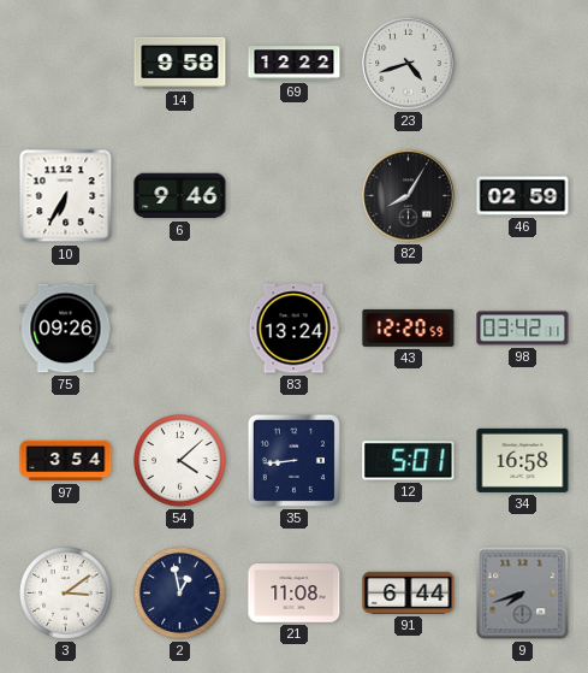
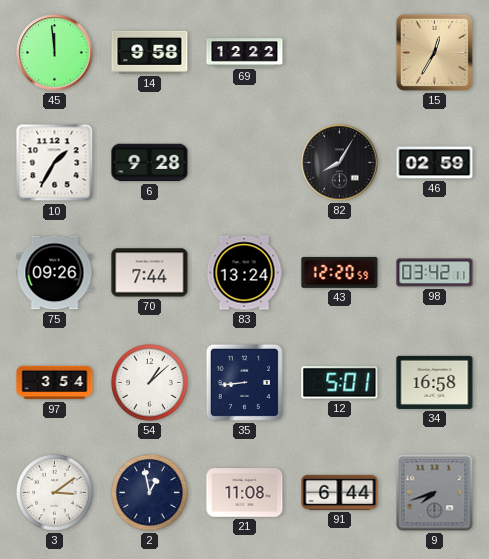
45: none -> 11:59
23: 4:42 -> none
15: none -> 12:35
10: 6:35 -> 1:35
6: 9:46 -> 9:28
70: none -> 7:44
54: 4:08 -> 1:08
